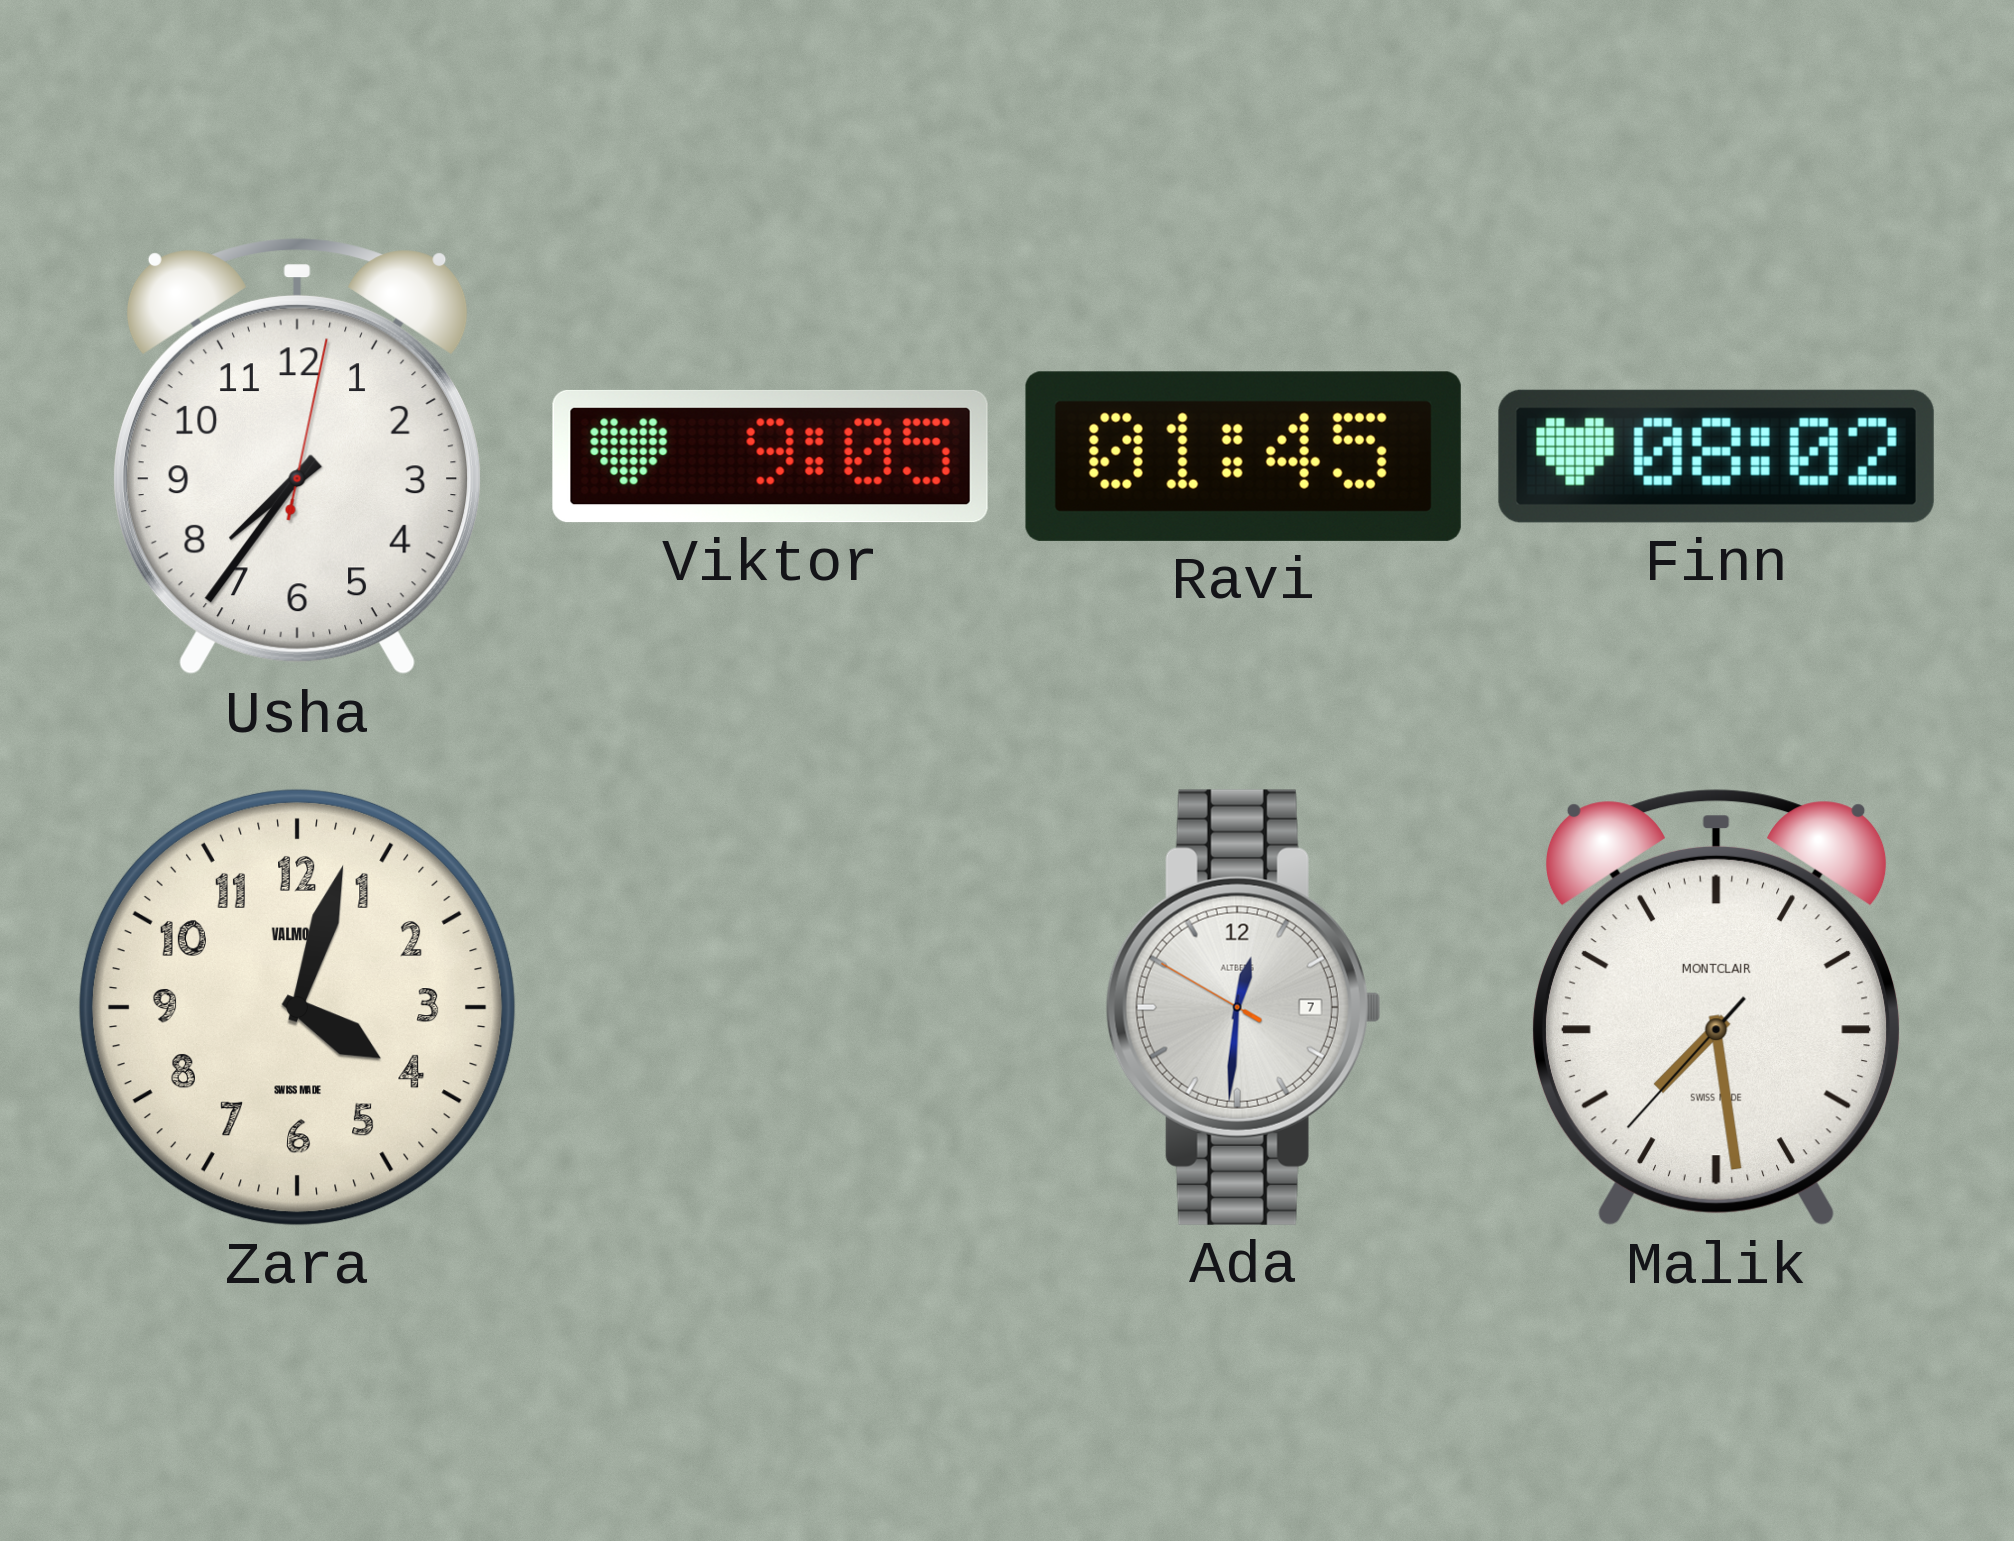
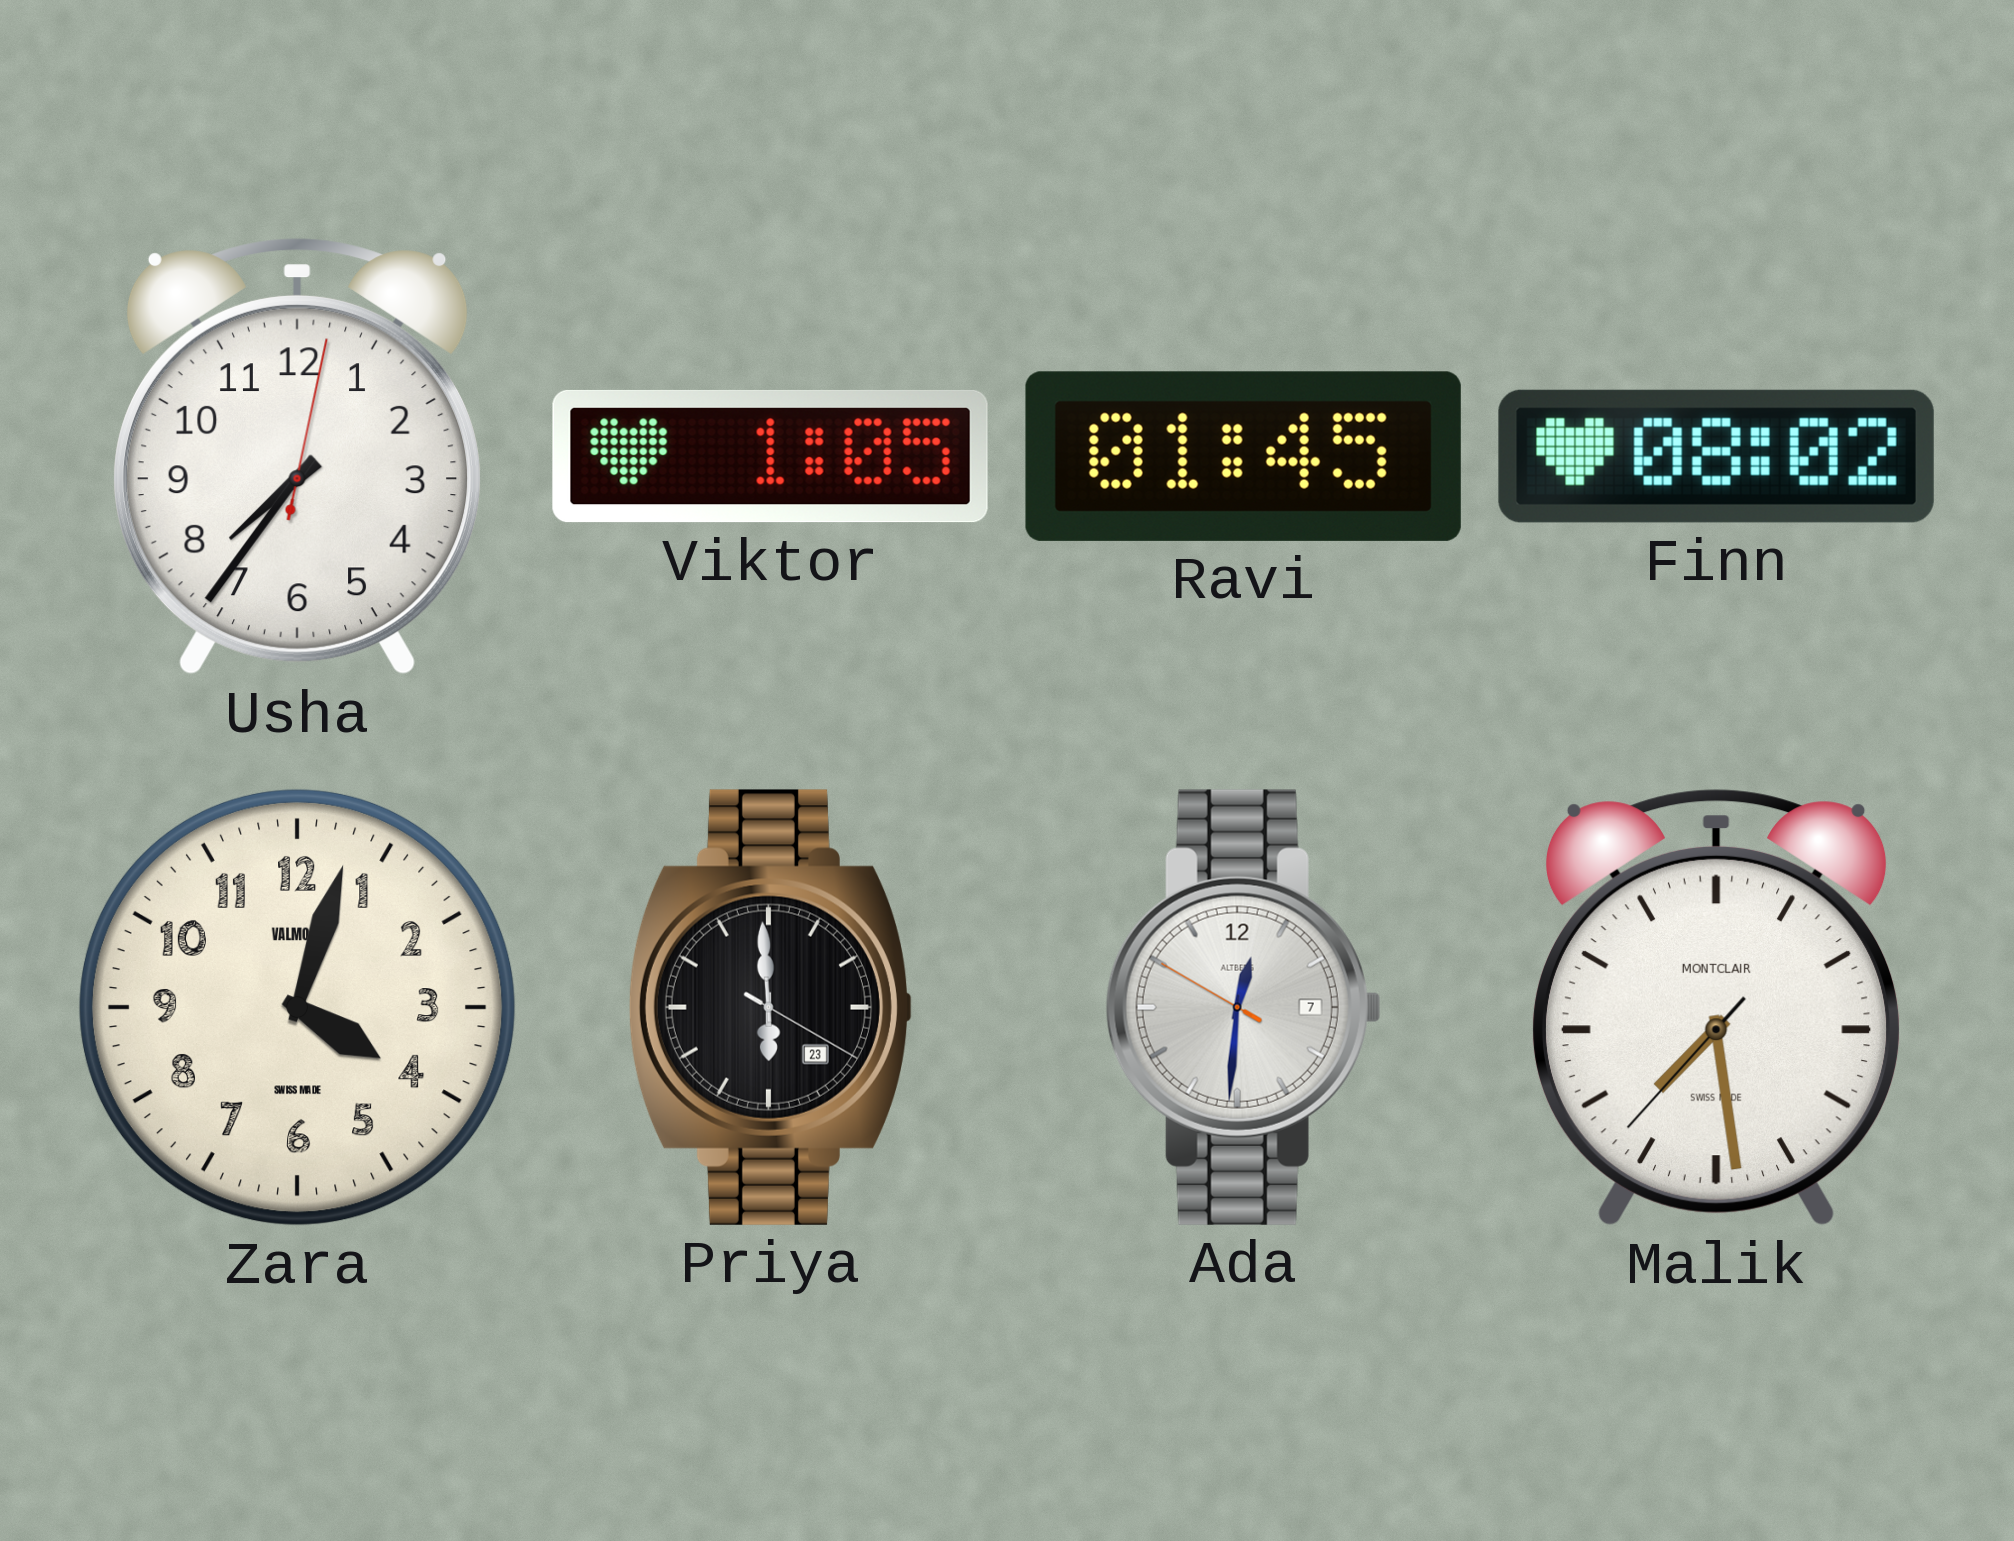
Viktor: 9:05 -> 1:05
Priya: none -> 5:59
